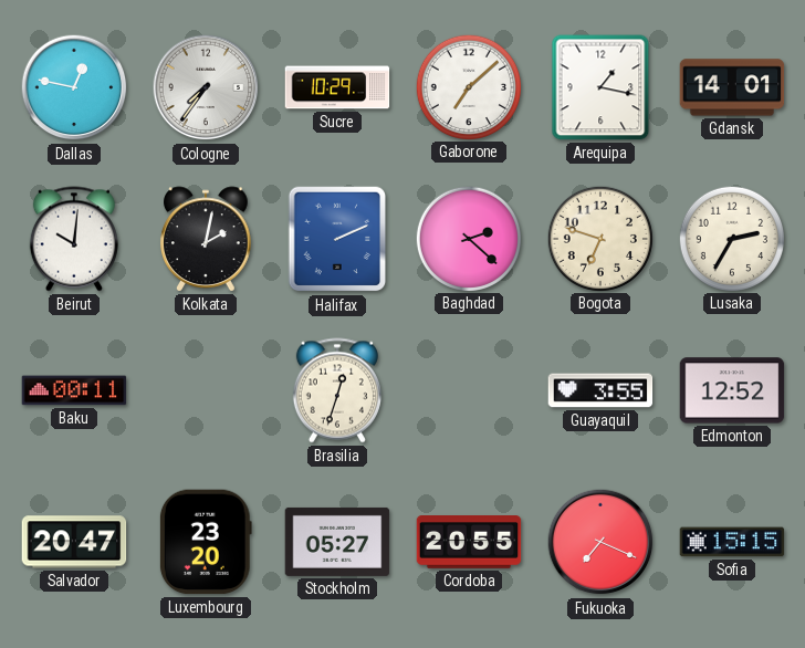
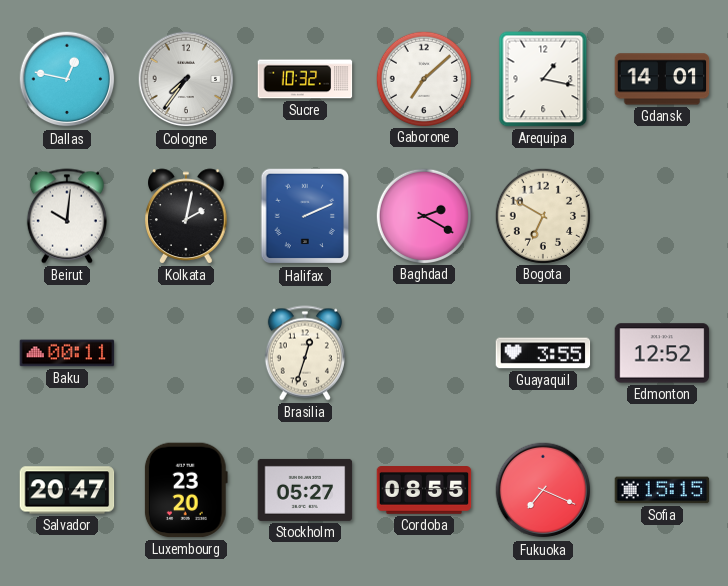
Sucre: 10:29 -> 10:32
Baghdad: 2:22 -> 2:20
Bogota: 6:48 -> 6:50
Lusaka: 2:35 -> none
Cordoba: 20:55 -> 08:55
